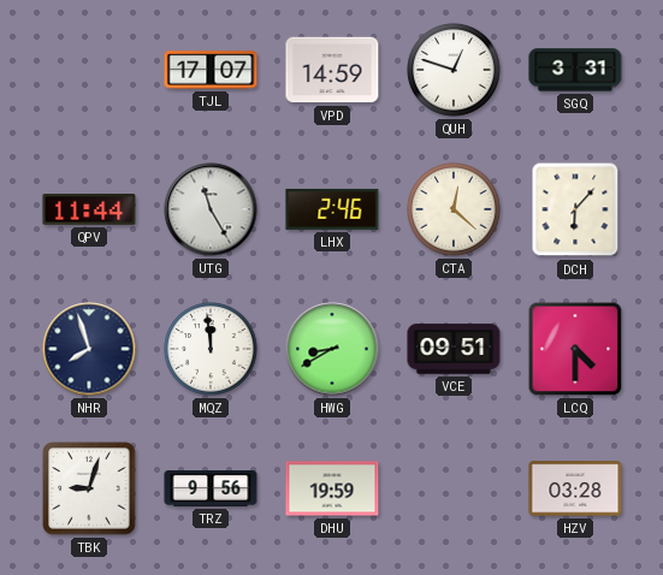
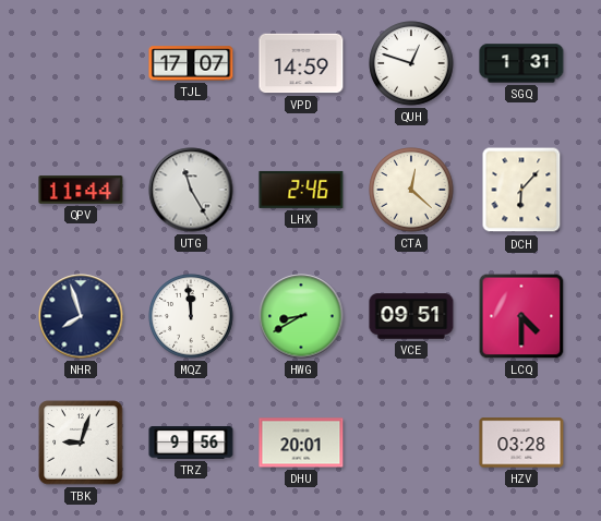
SGQ: 3:31 -> 1:31
DHU: 19:59 -> 20:01
